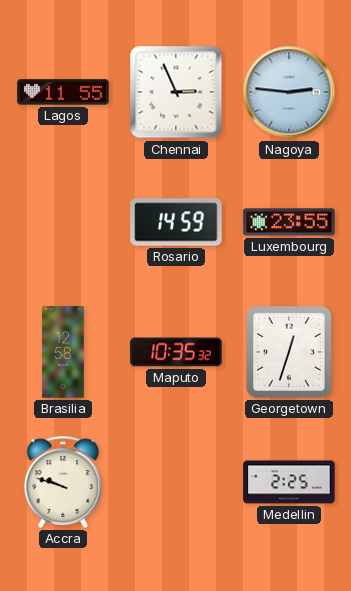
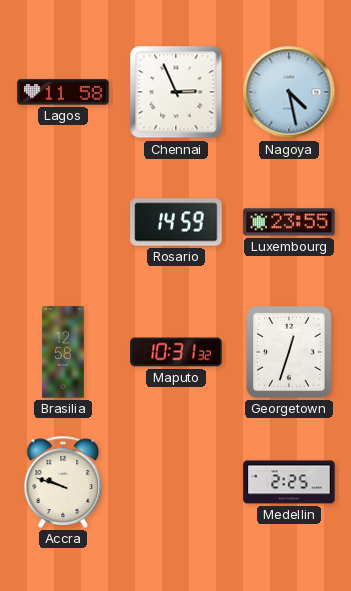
Lagos: 11:55 -> 11:58
Nagoya: 2:46 -> 4:28
Maputo: 10:35 -> 10:31
